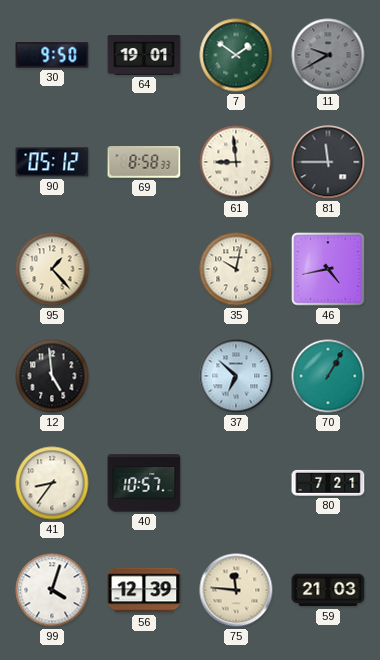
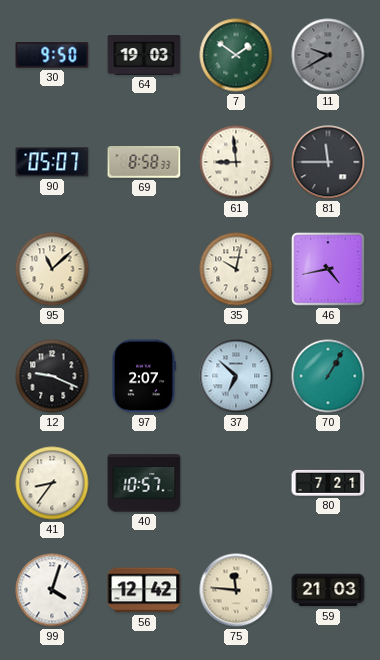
64: 19:01 -> 19:03
90: 05:12 -> 05:07
95: 1:23 -> 11:08
12: 4:59 -> 9:19
97: none -> 2:07
56: 12:39 -> 12:42
